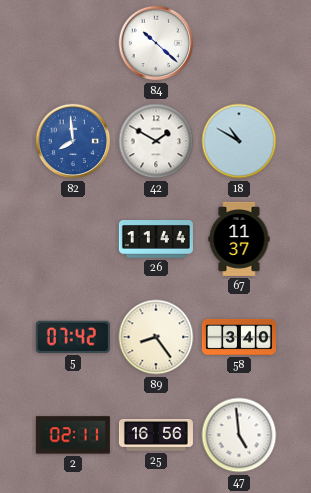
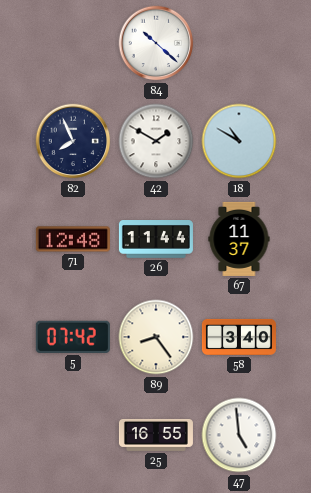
82: 7:59 -> 7:56
82 dial: blue -> navy
71: none -> 12:48
2: 02:11 -> none
25: 16:56 -> 16:55
